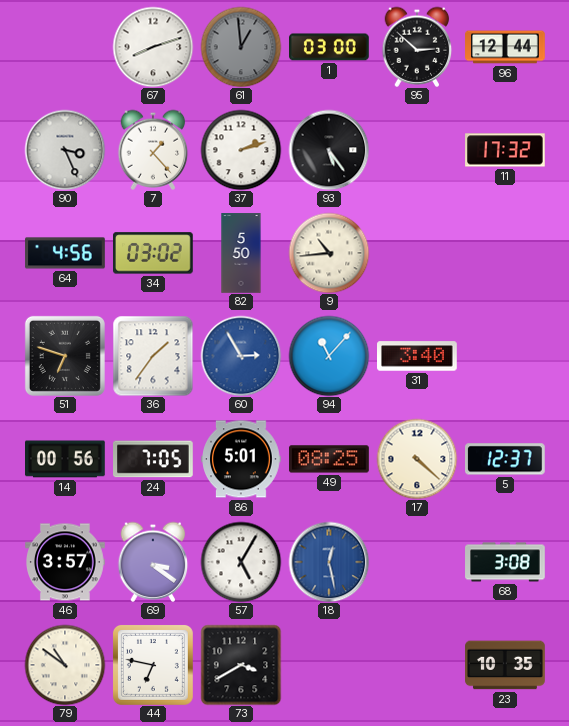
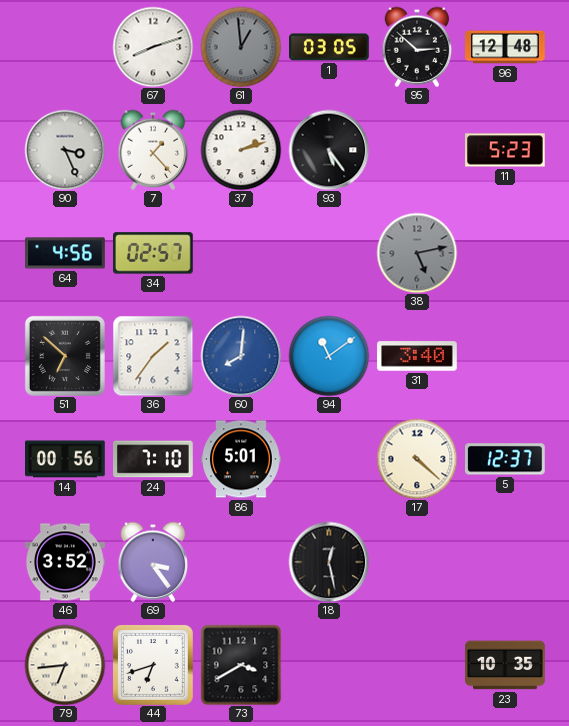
1: 03:00 -> 03:05
96: 12:44 -> 12:48
11: 17:32 -> 5:23
34: 03:02 -> 02:57
82: 5:50 -> none
9: 10:44 -> none
38: none -> 5:13
51: 6:48 -> 6:52
60: 2:55 -> 8:01
94: 11:07 -> 11:09
24: 7:05 -> 7:10
49: 08:25 -> none
46: 3:57 -> 3:52
69: 3:21 -> 3:24
57: 5:05 -> none
18 dial: blue -> black
68: 3:08 -> none
79: 10:51 -> 6:44
44: 6:47 -> 6:42
